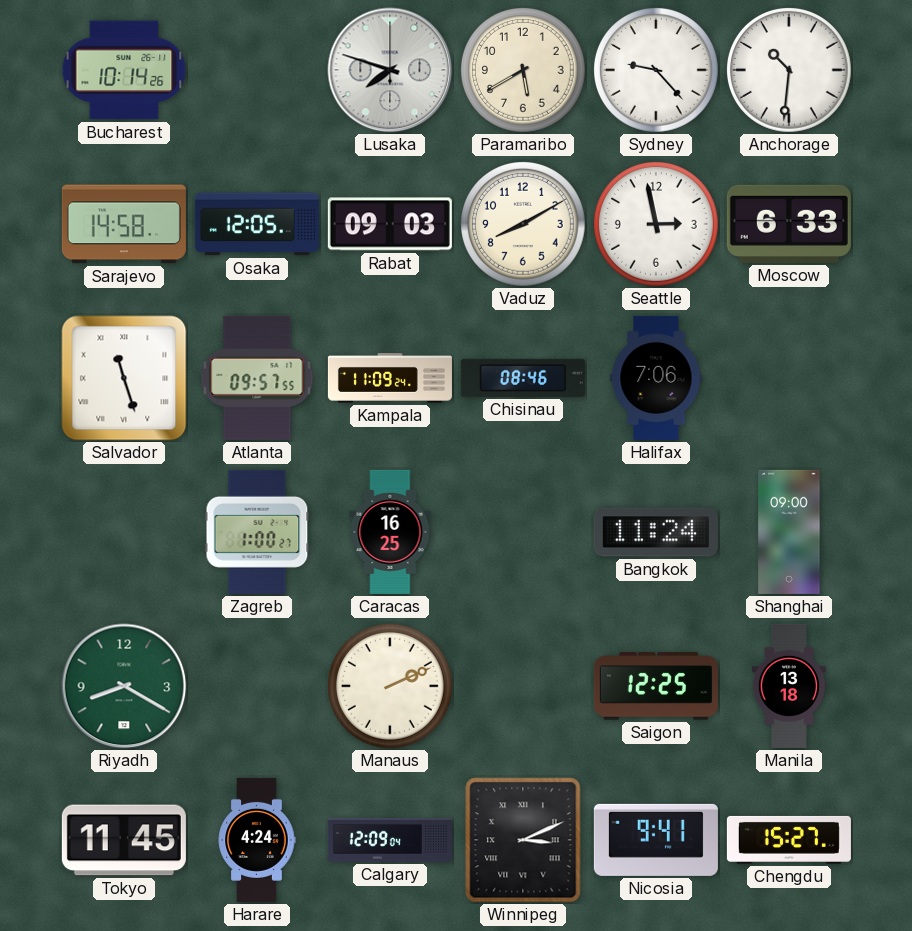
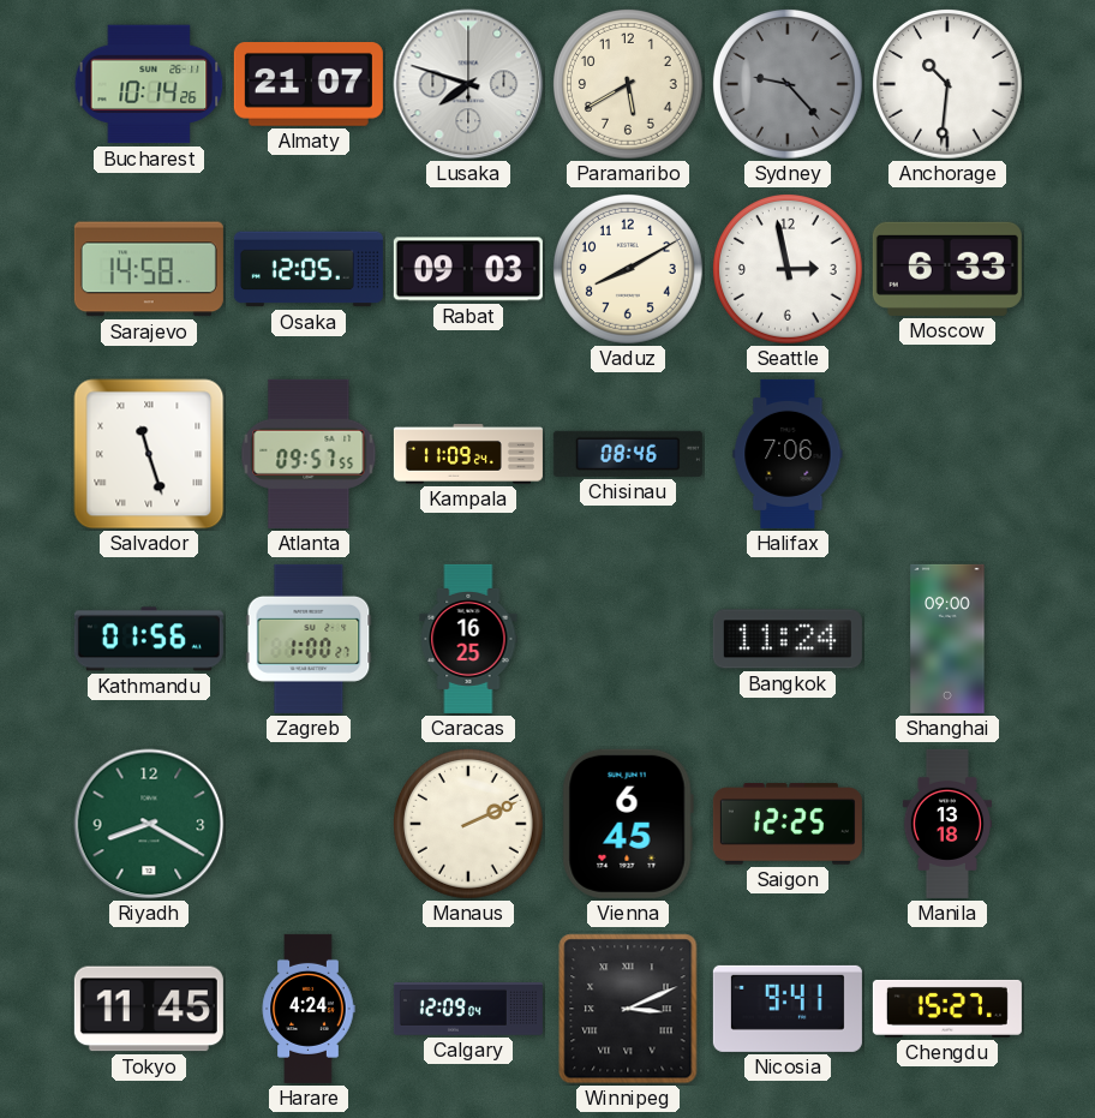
Almaty: none -> 21:07
Sydney dial: white -> grey
Kathmandu: none -> 01:56
Vienna: none -> 6:45
